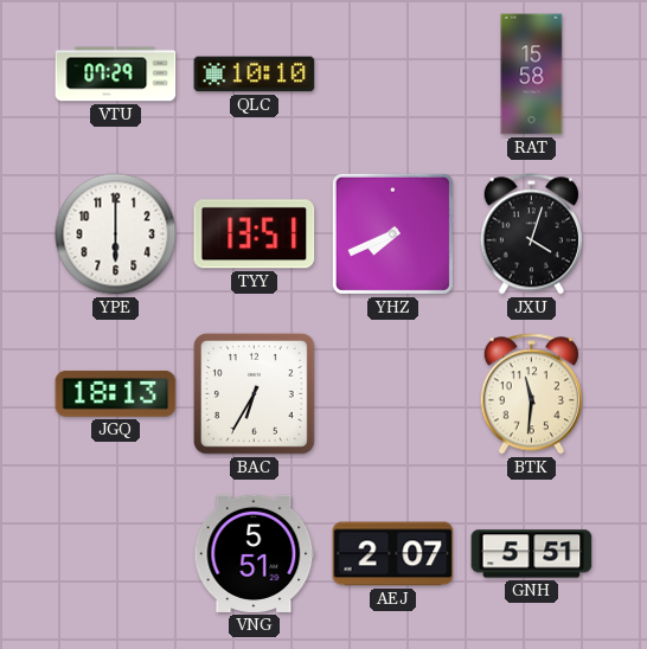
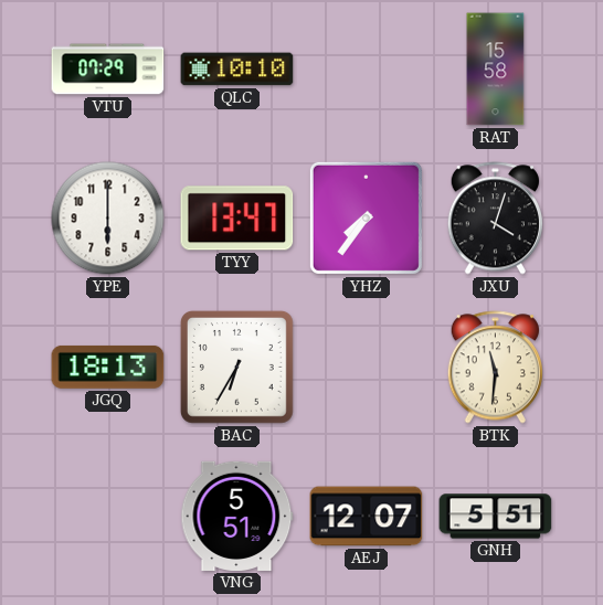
TYY: 13:51 -> 13:47
YHZ: 7:41 -> 7:36
AEJ: 2:07 -> 12:07
